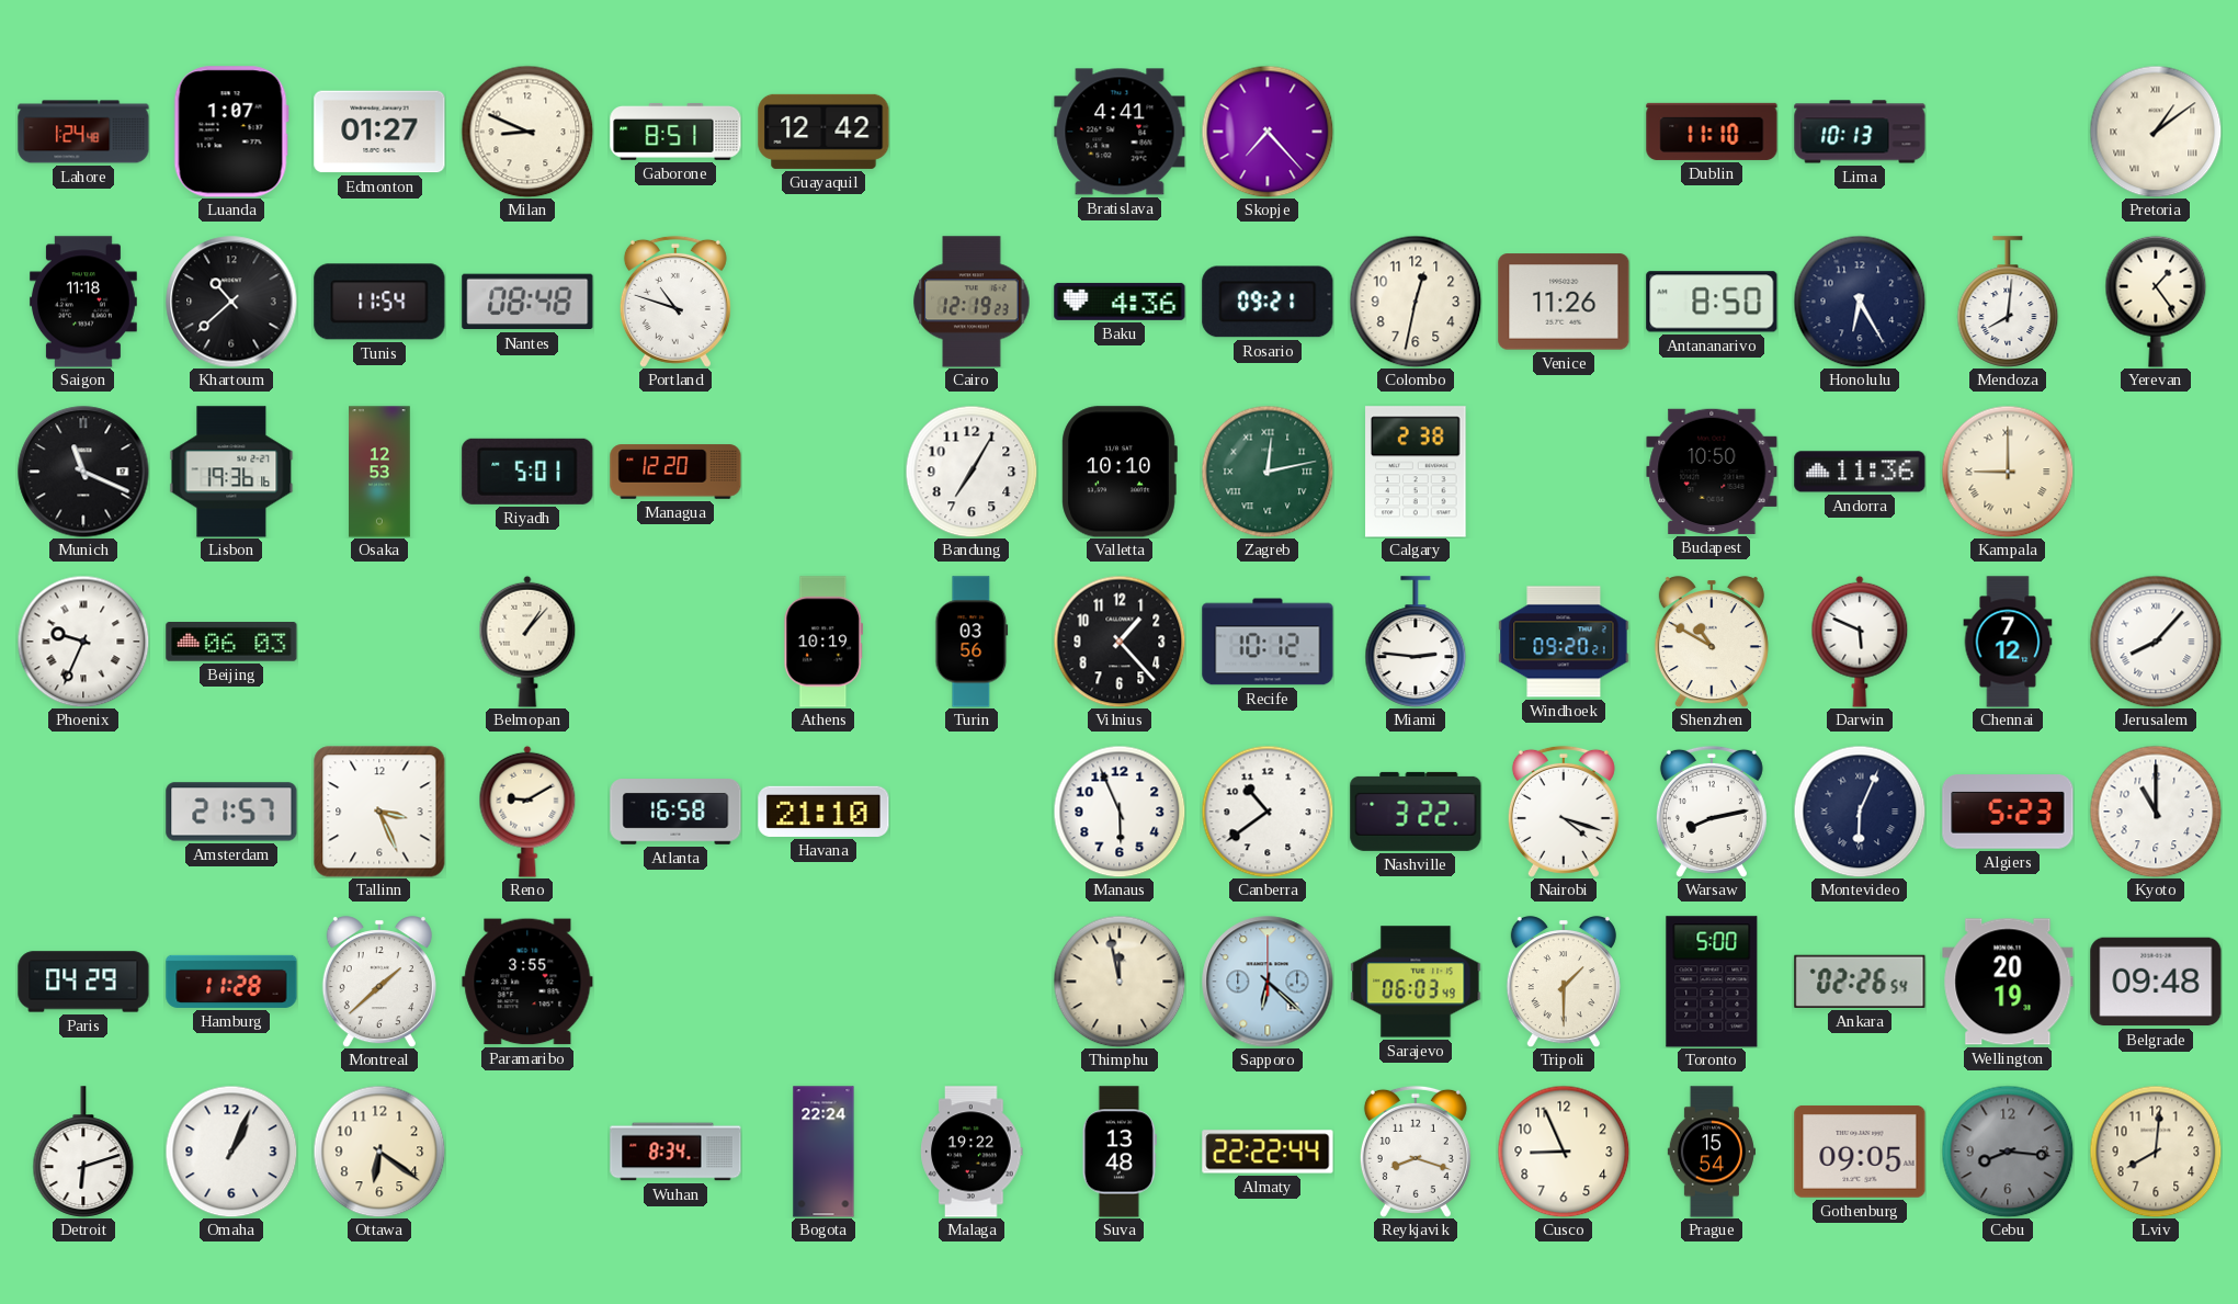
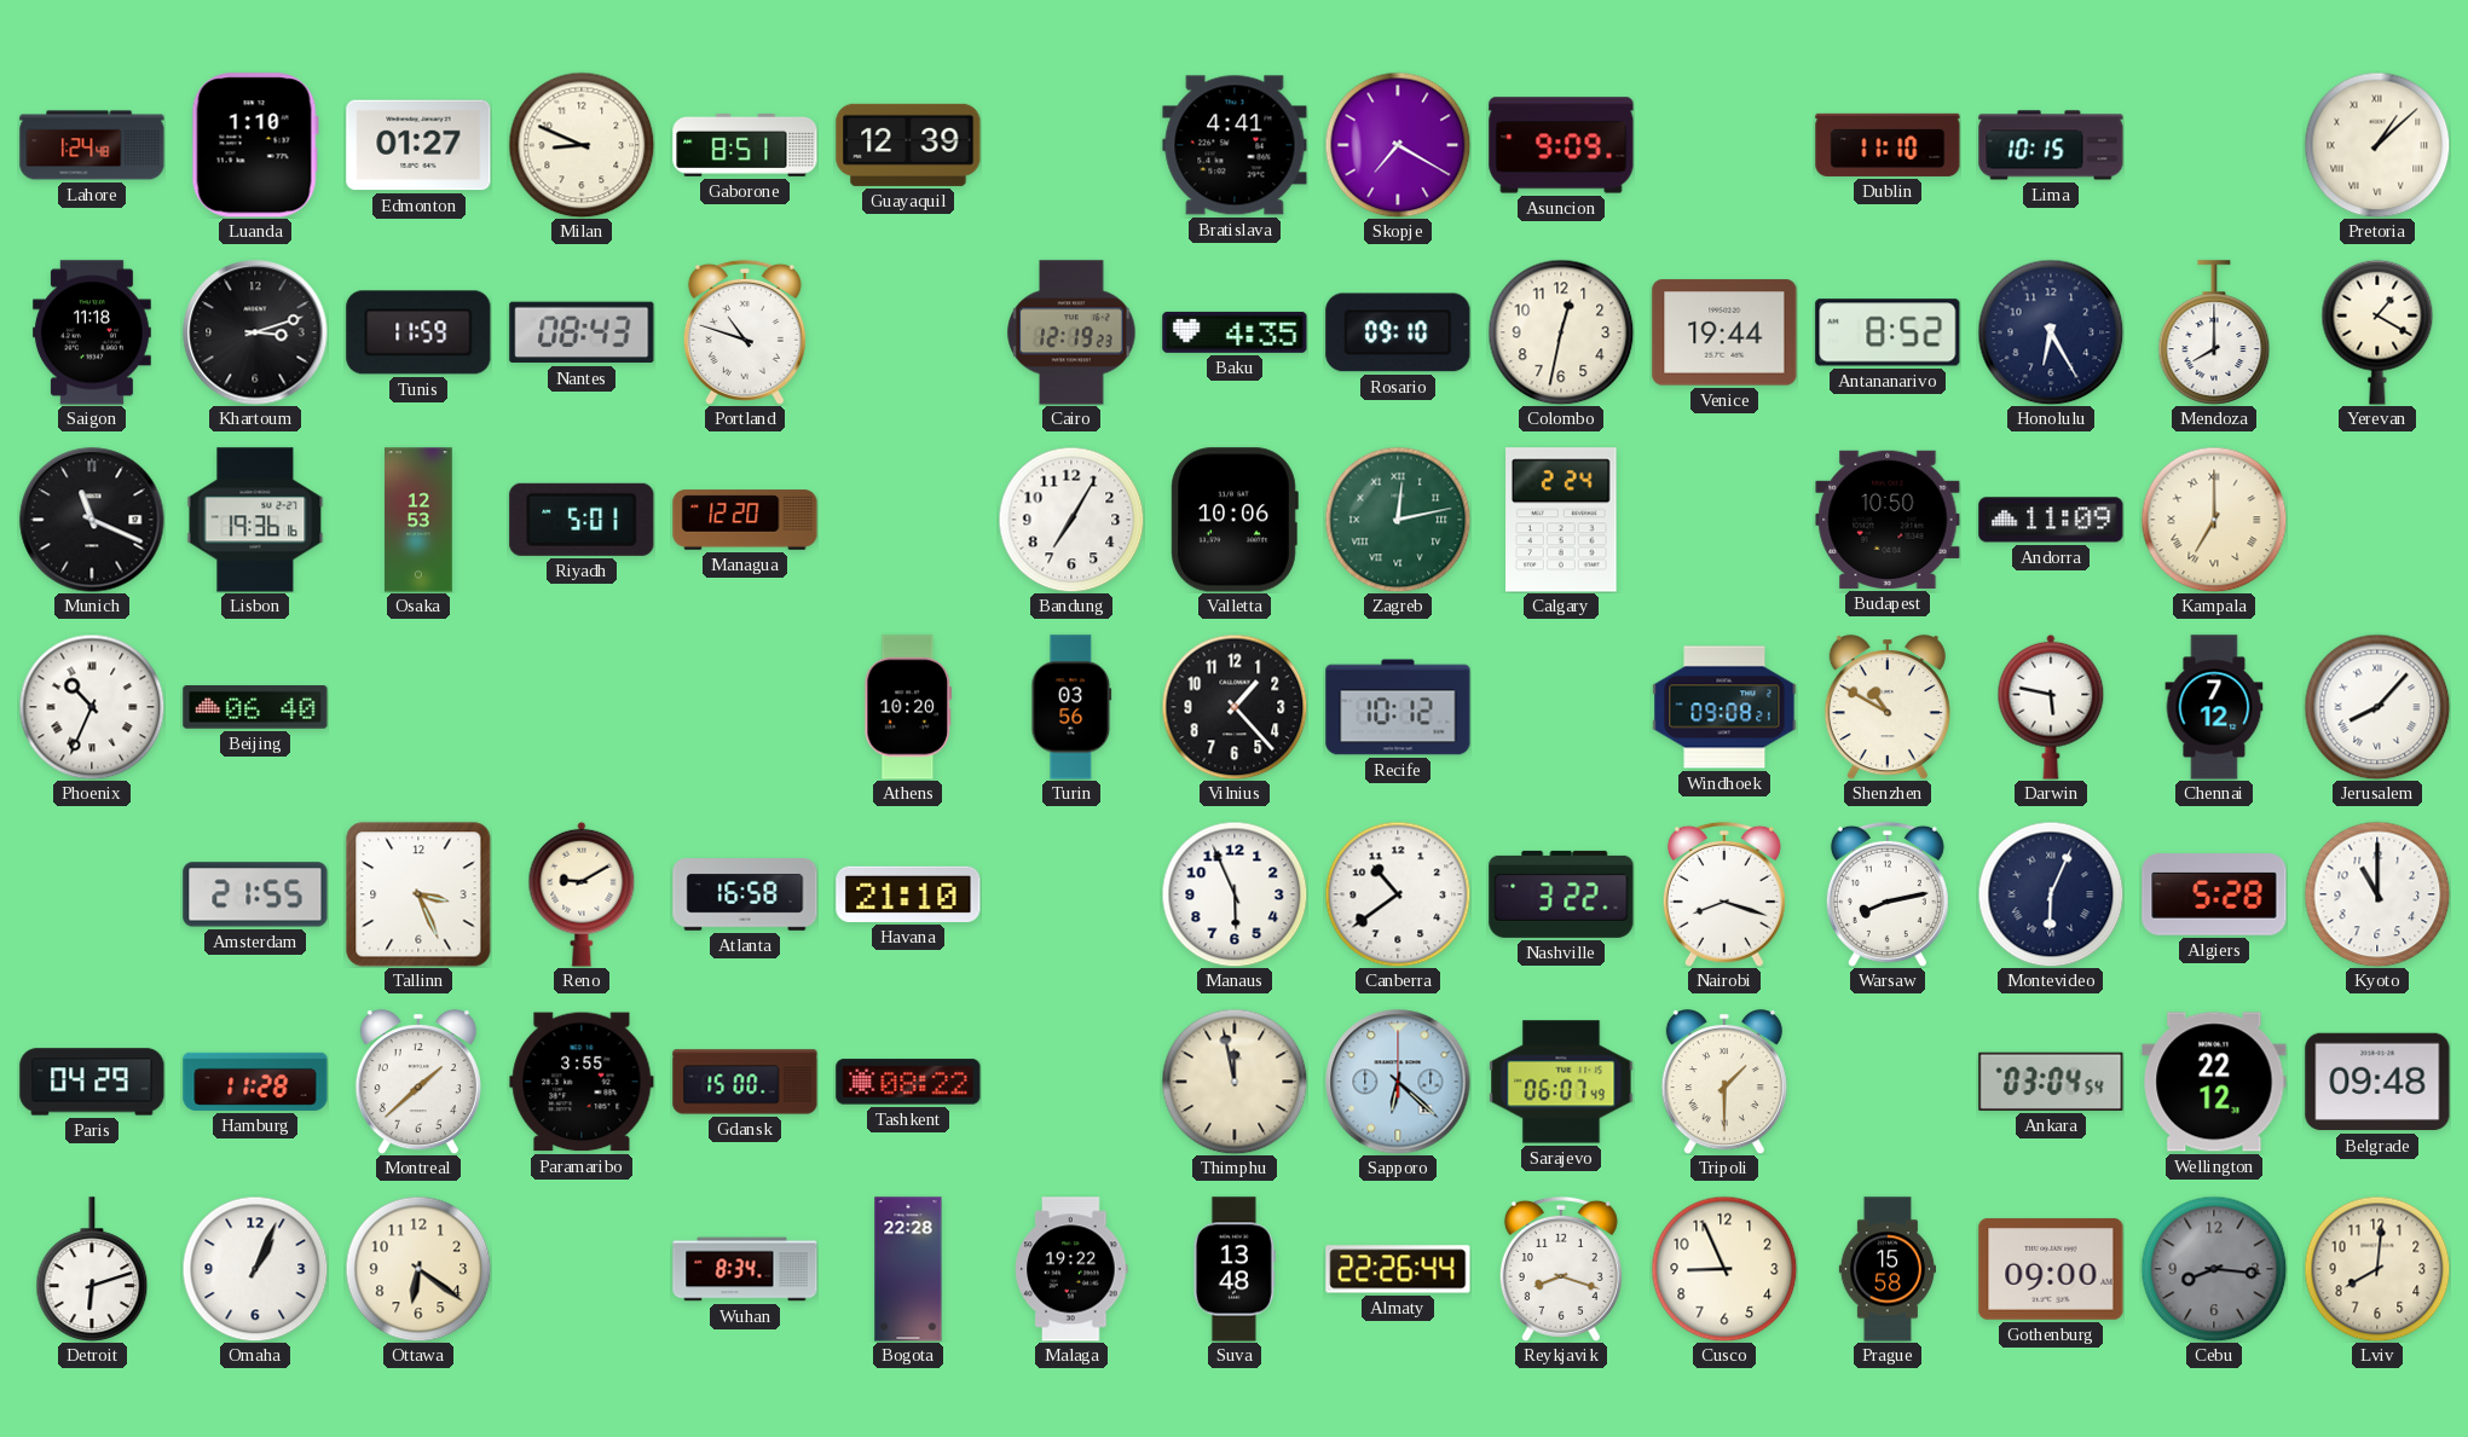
Luanda: 1:07 -> 1:10
Guayaquil: 12:42 -> 12:39
Skopje: 7:23 -> 7:20
Asuncion: none -> 9:09
Lima: 10:13 -> 10:15
Pretoria: 1:09 -> 1:08
Khartoum: 10:38 -> 3:12
Tunis: 11:54 -> 11:59
Nantes: 08:48 -> 08:43
Baku: 4:36 -> 4:35
Rosario: 09:21 -> 09:10
Venice: 11:26 -> 19:44
Antananarivo: 8:50 -> 8:52
Mendoza: 8:01 -> 8:00
Yerevan: 1:24 -> 1:20
Valletta: 10:10 -> 10:06
Calgary: 2:38 -> 2:24
Andorra: 11:36 -> 11:09
Kampala: 9:00 -> 7:00
Phoenix: 9:34 -> 10:34
Beijing: 06:03 -> 06:40
Belmopan: 1:07 -> none
Athens: 10:19 -> 10:20
Miami: 2:46 -> none
Windhoek: 09:20 -> 09:08
Darwin: 5:49 -> 5:47
Amsterdam: 21:57 -> 21:55
Nairobi: 4:18 -> 8:18
Algiers: 5:23 -> 5:28
Gdansk: none -> 15:00
Tashkent: none -> 08:22
Sarajevo: 06:03 -> 06:07
Toronto: 5:00 -> none
Ankara: 02:26 -> 03:04
Wellington: 20:19 -> 22:12
Bogota: 22:24 -> 22:28
Almaty: 22:22 -> 22:26
Prague: 15:54 -> 15:58
Gothenburg: 09:05 -> 09:00
